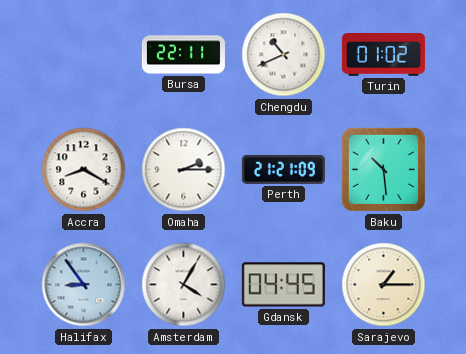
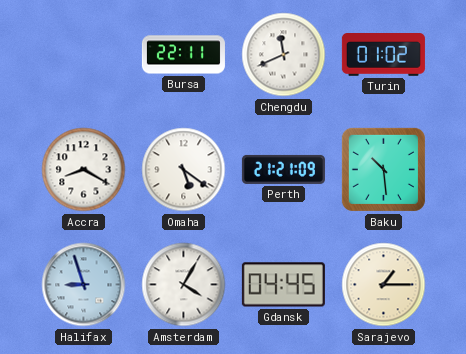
Chengdu: 10:41 -> 11:41
Omaha: 2:15 -> 5:21
Halifax: 8:54 -> 8:57
